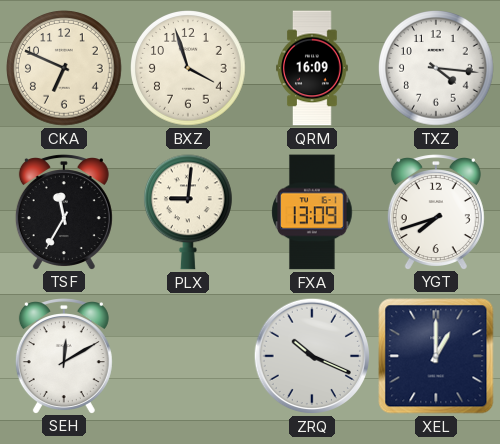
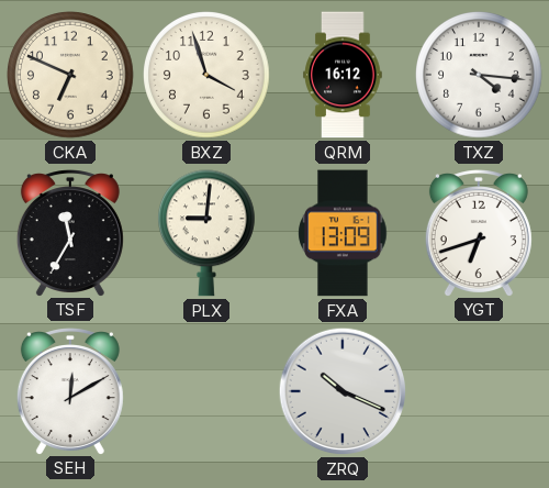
QRM: 16:09 -> 16:12
YGT: 7:42 -> 6:42
XEL: 1:00 -> none
